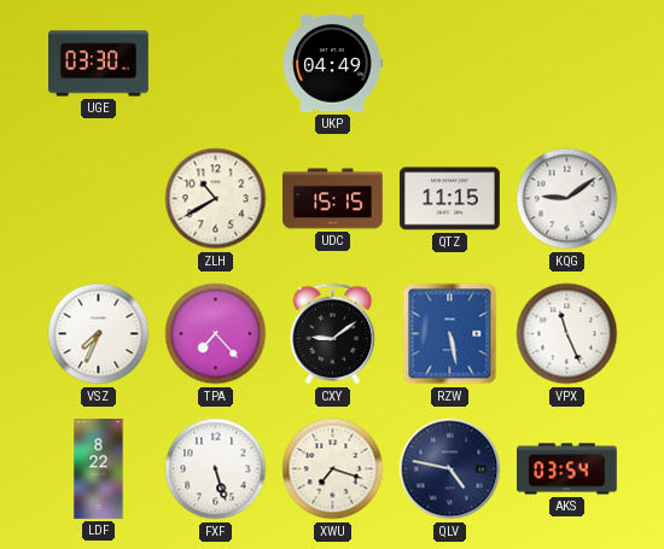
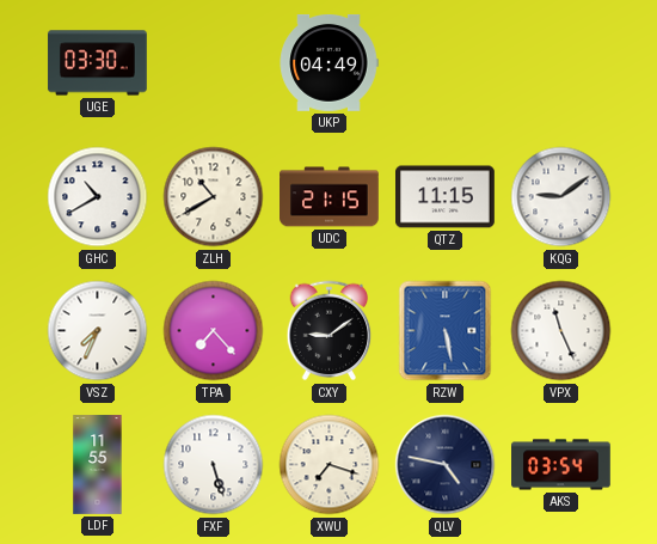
GHC: none -> 10:40
UDC: 15:15 -> 21:15
LDF: 8:22 -> 11:55
